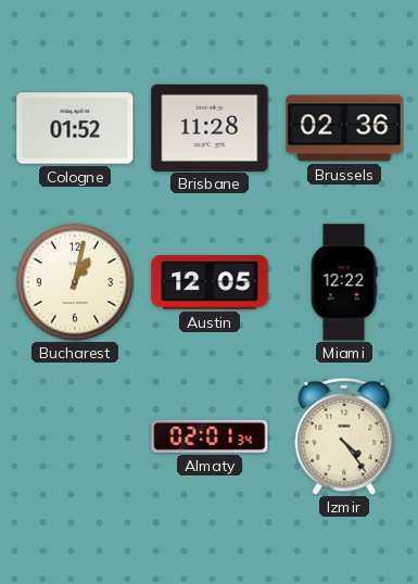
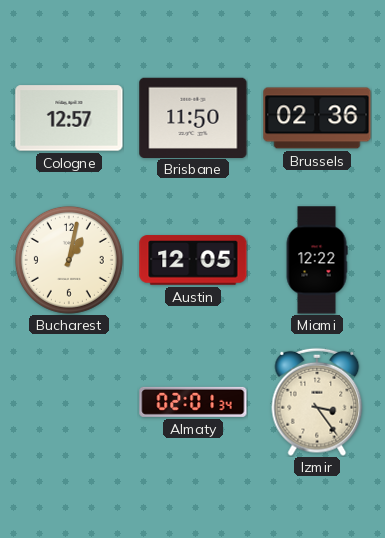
Cologne: 01:52 -> 12:57
Brisbane: 11:28 -> 11:50
Izmir: 4:24 -> 3:24
